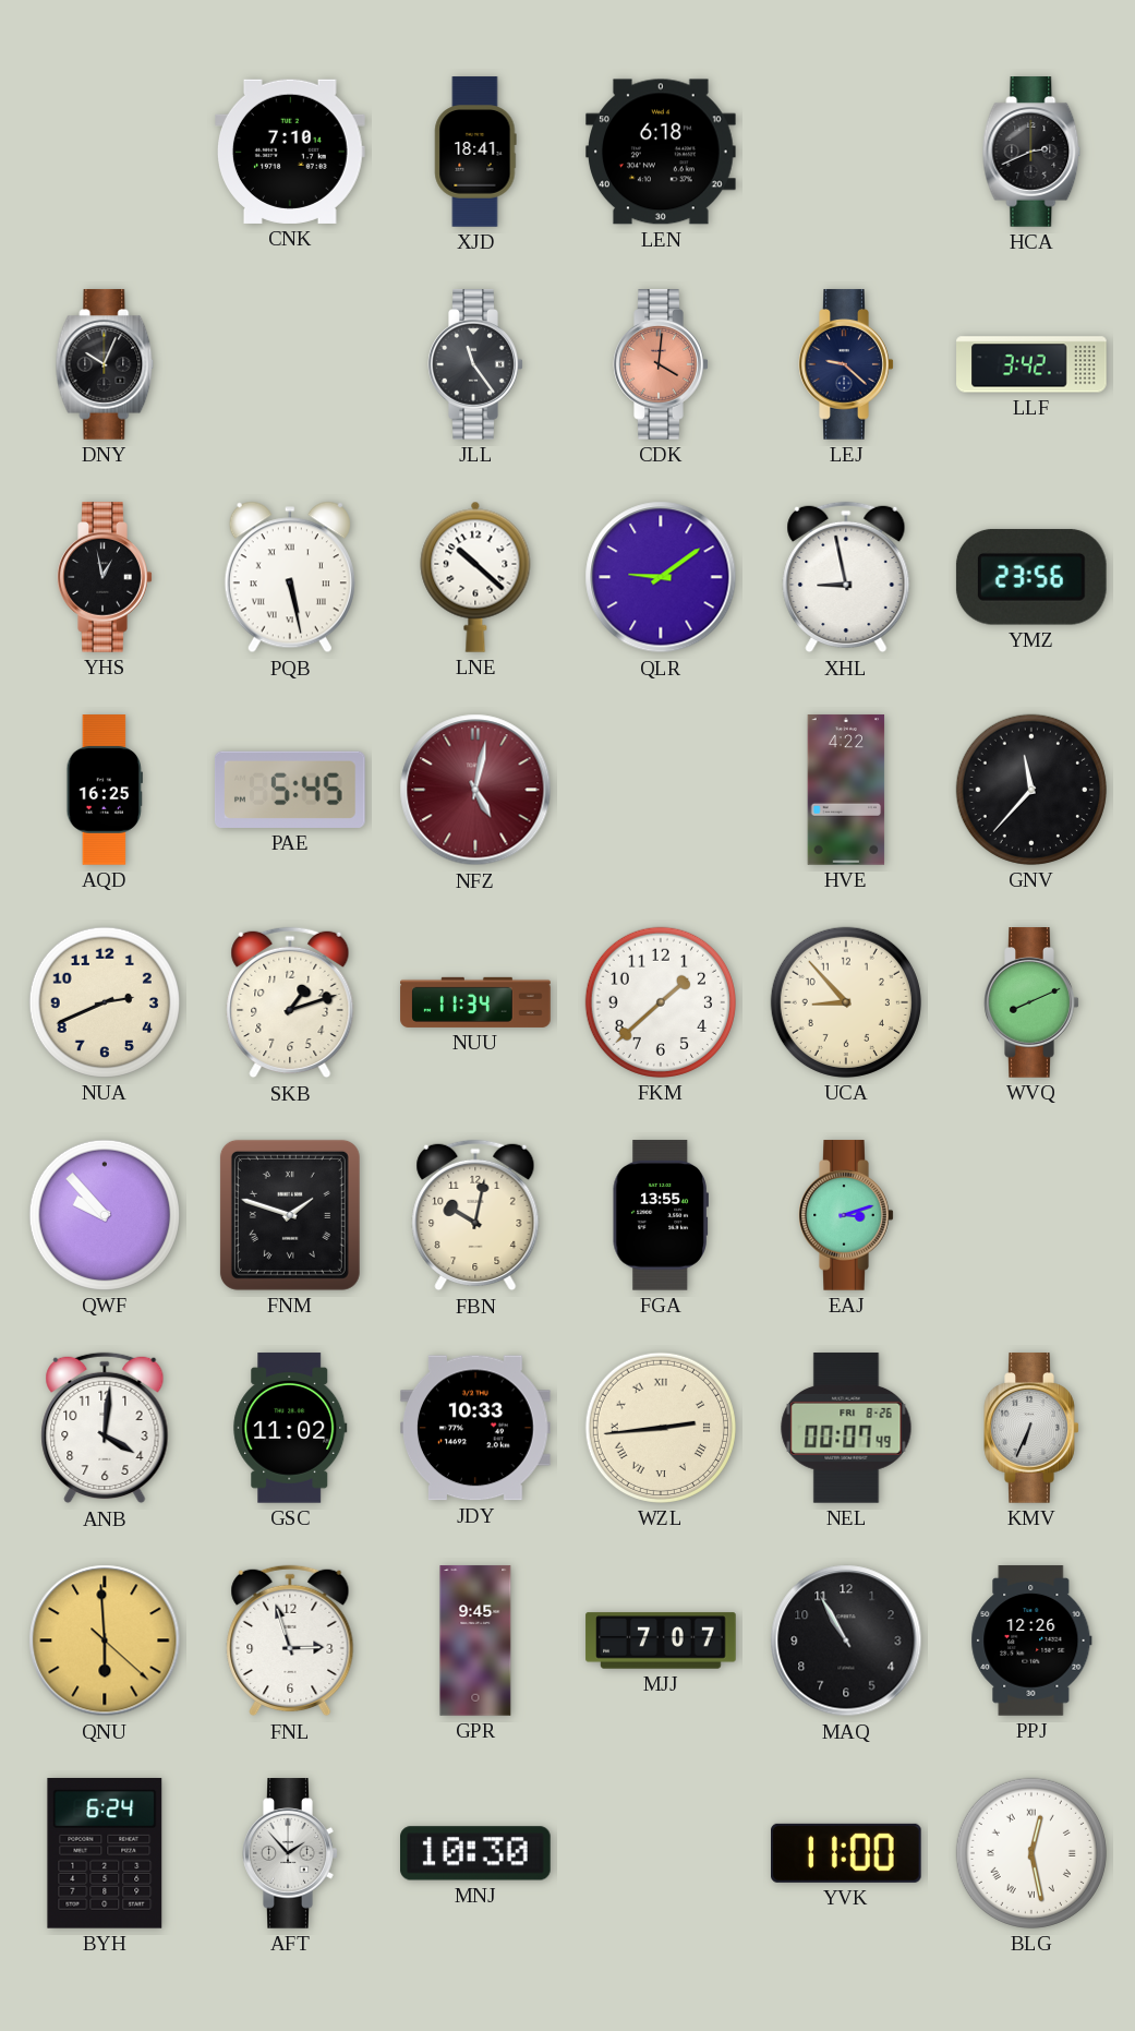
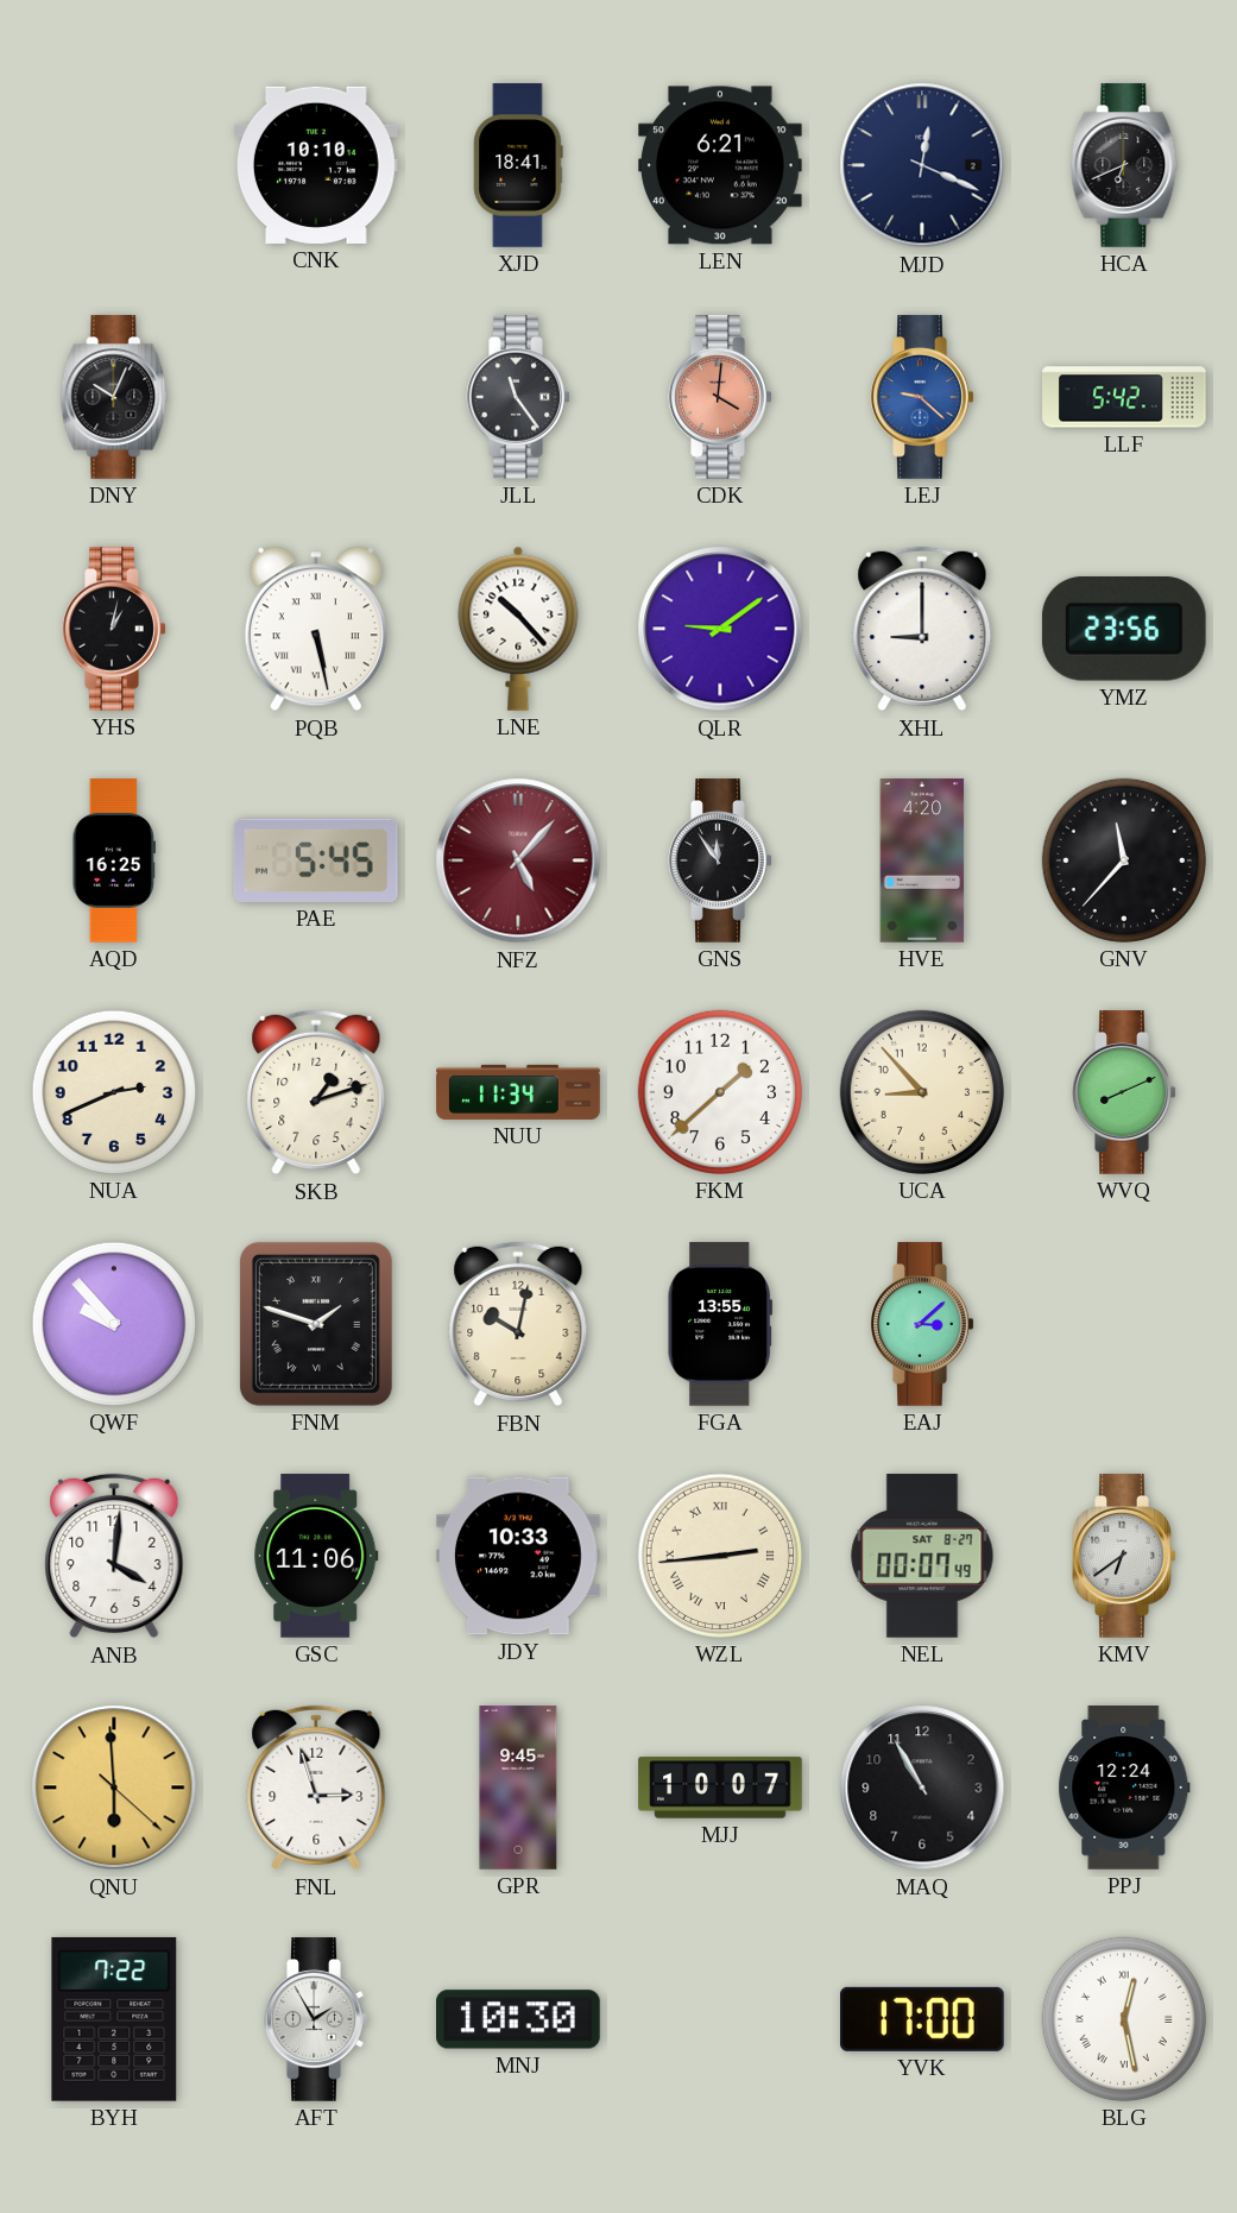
CNK: 7:10 -> 10:10
LEN: 6:18 -> 6:21
MJD: none -> 12:19
HCA: 2:41 -> 6:41
LEJ dial: navy -> blue
LLF: 3:42 -> 5:42
YHS: 12:58 -> 1:02
LNE: 10:22 -> 10:23
XHL: 8:58 -> 9:00
NFZ: 5:02 -> 5:07
GNS: none -> 11:54
HVE: 4:22 -> 4:20
EAJ: 3:12 -> 3:08
GSC: 11:02 -> 11:06
NEL date: FRI 8-26 -> SAT 8-27
KMV: 6:34 -> 6:39
MJJ: 7:07 -> 10:07
PPJ: 12:26 -> 12:24
BYH: 6:24 -> 7:22
AFT: 1:53 -> 1:55
YVK: 11:00 -> 17:00
